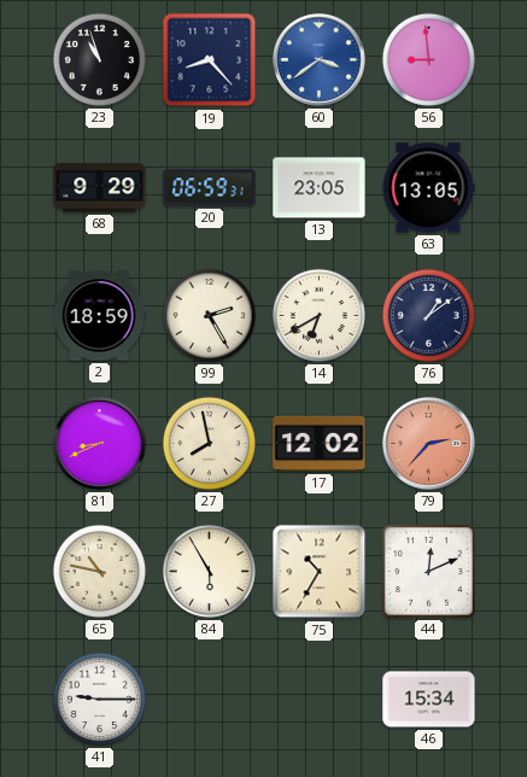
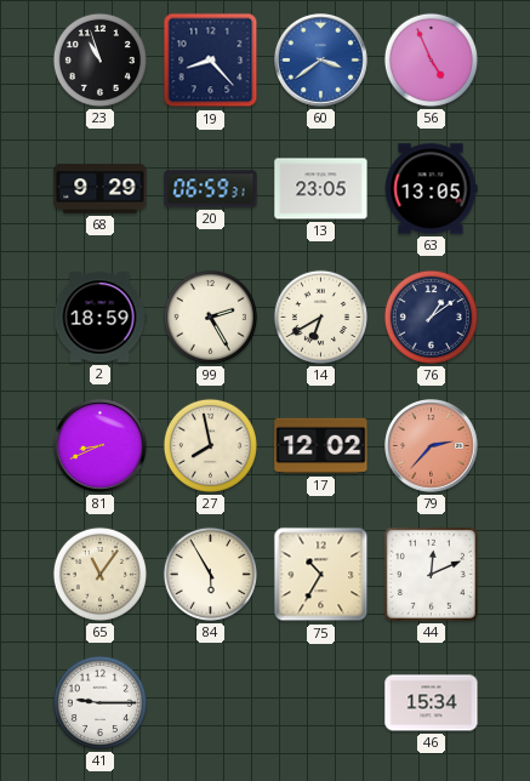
56: 8:59 -> 4:56
65: 10:47 -> 11:06
